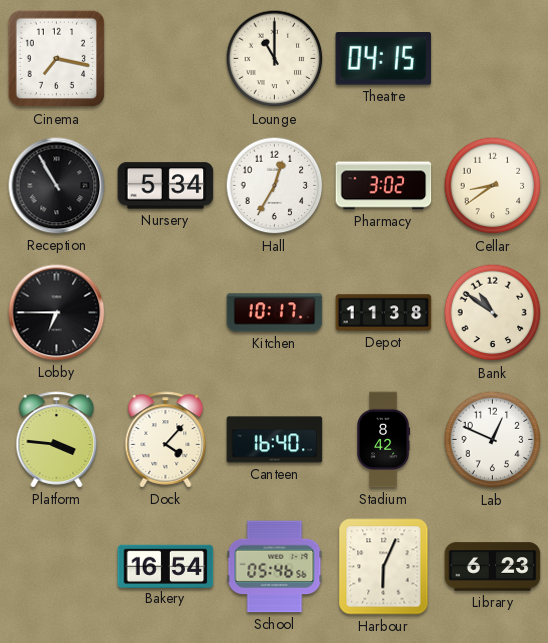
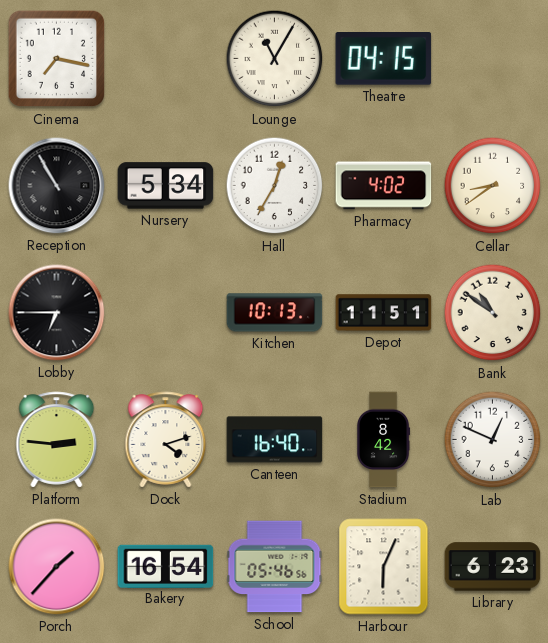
Lounge: 11:00 -> 11:05
Pharmacy: 3:02 -> 4:02
Kitchen: 10:17 -> 10:13
Depot: 11:38 -> 11:51
Platform: 3:46 -> 2:46
Dock: 4:07 -> 4:12
Porch: none -> 1:37
